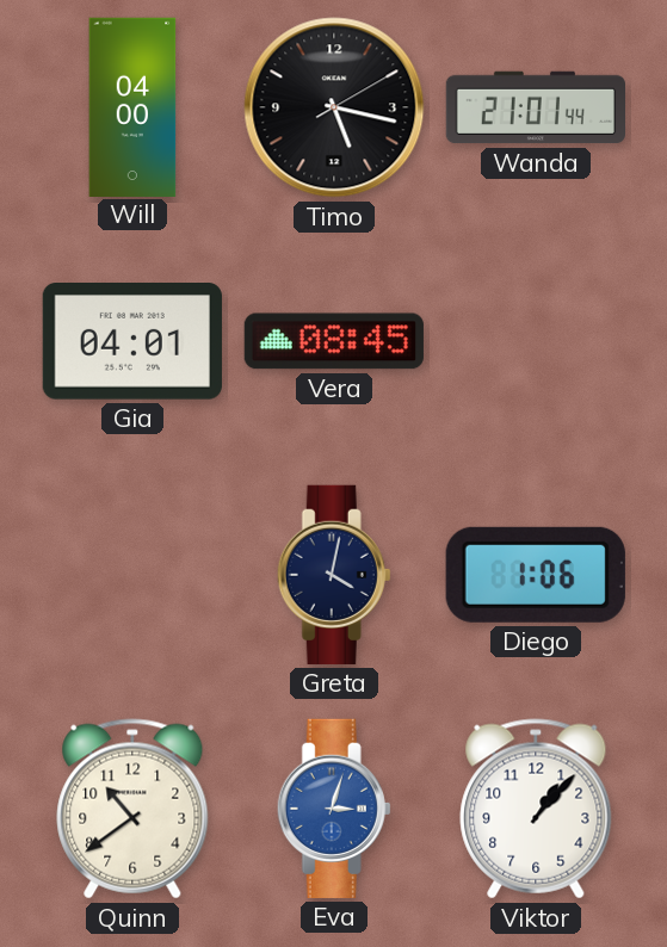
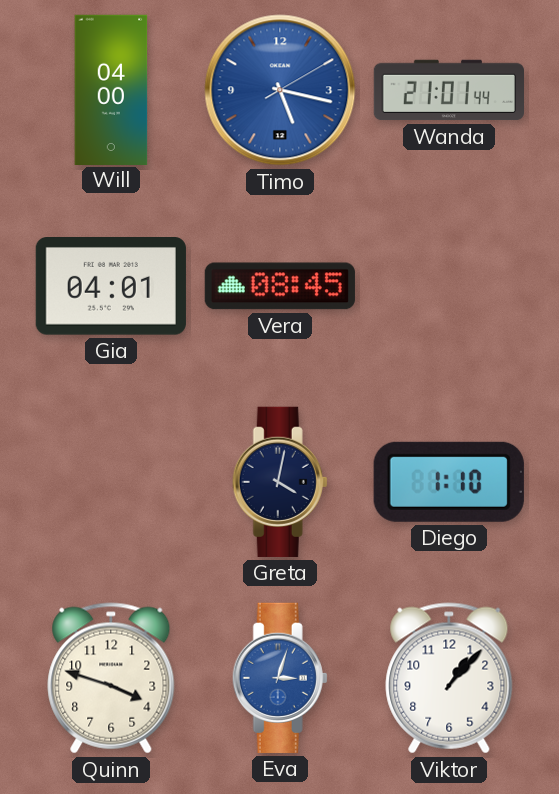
Timo dial: black -> blue
Diego: 1:06 -> 1:10
Quinn: 10:39 -> 3:48
